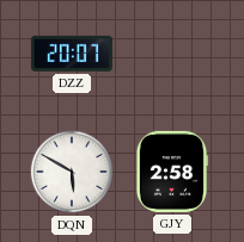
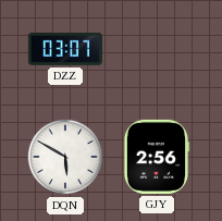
DZZ: 20:07 -> 03:07
GJY: 2:58 -> 2:56
